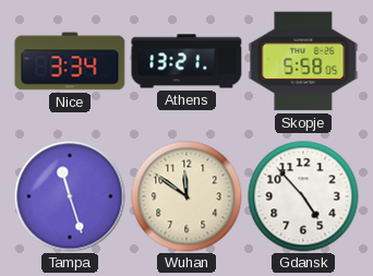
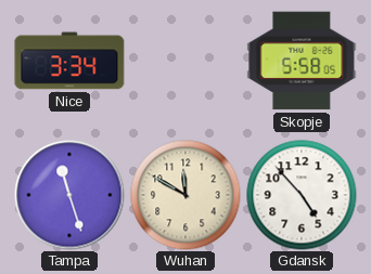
Athens: 13:21 -> none
Wuhan: 11:51 -> 11:50
